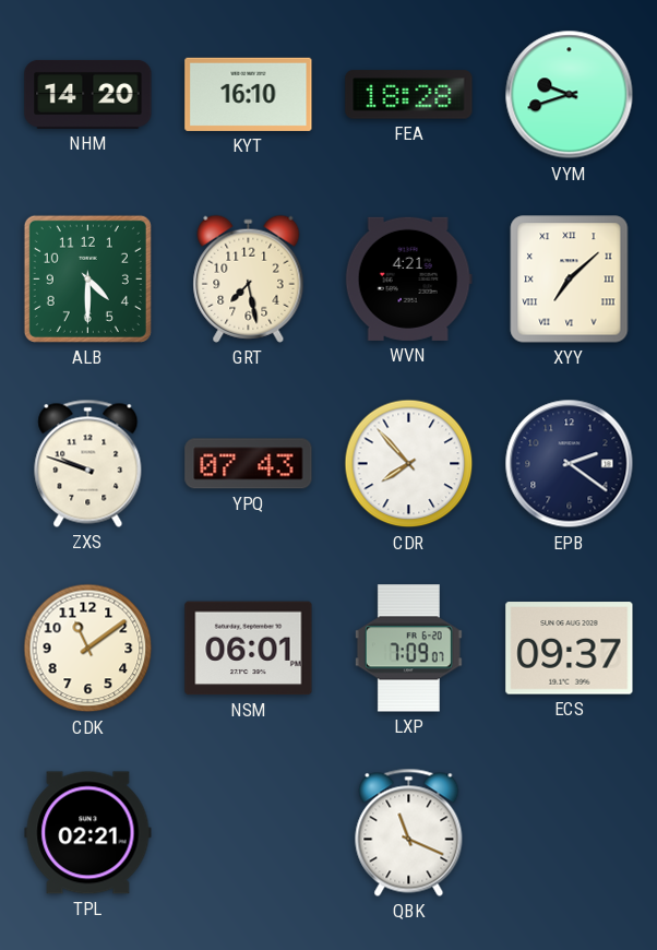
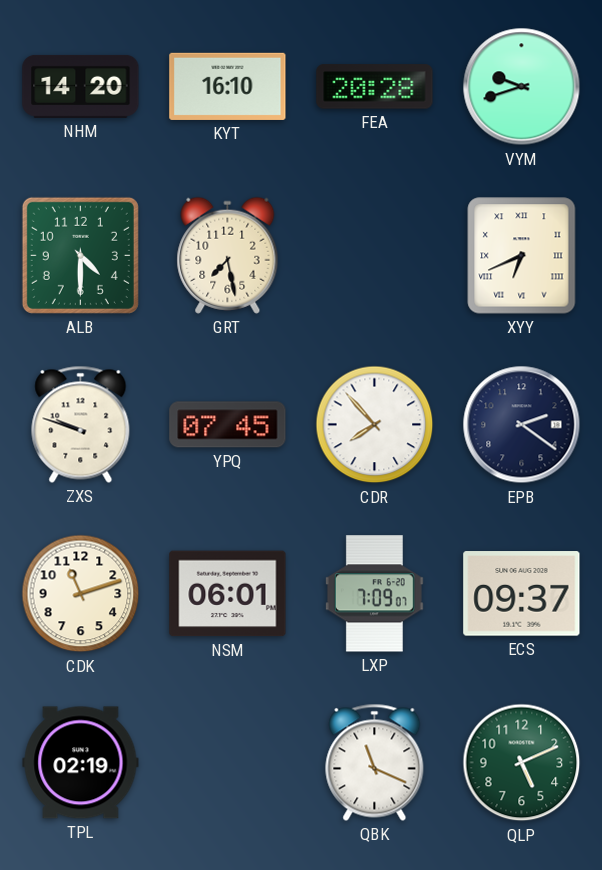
FEA: 18:28 -> 20:28
WVN: 4:21 -> none
XYY: 7:08 -> 6:41
YPQ: 07:43 -> 07:45
CDK: 11:09 -> 11:12
TPL: 02:21 -> 02:19
QLP: none -> 5:11
